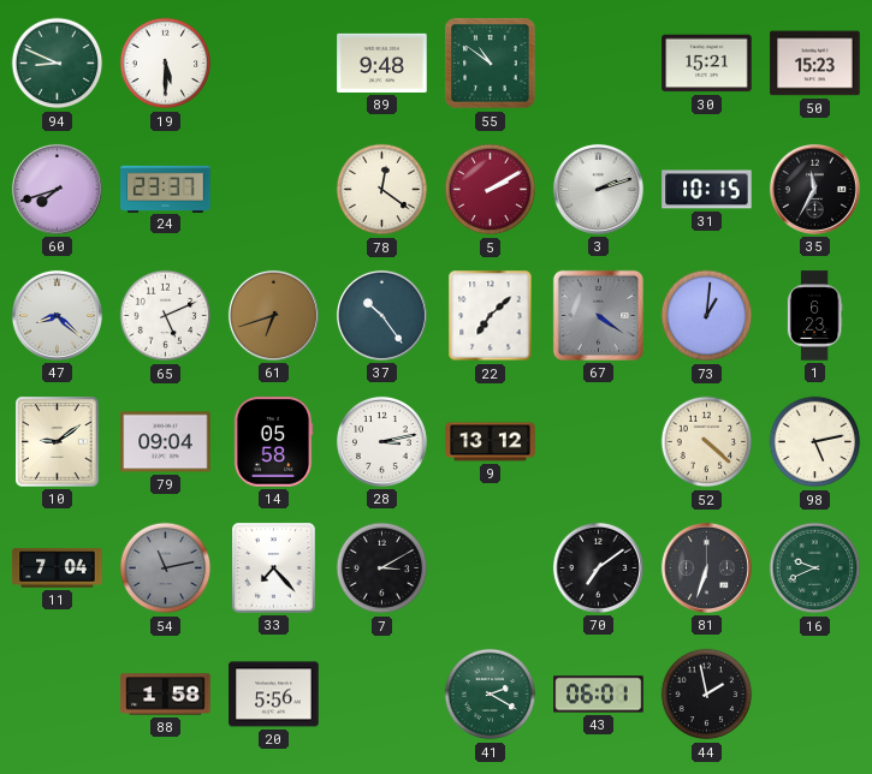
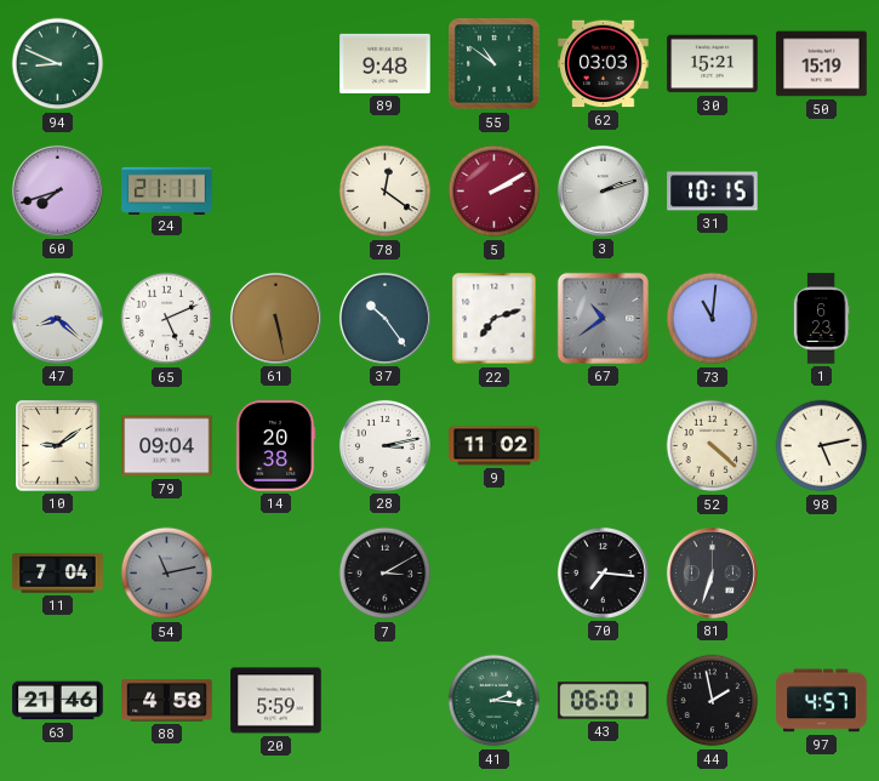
19: 5:30 -> none
62: none -> 03:03
50: 15:23 -> 15:19
24: 23:37 -> 21:11
35: 11:35 -> none
61: 6:42 -> 5:28
22: 7:08 -> 7:12
67: 4:21 -> 10:39
73: 1:01 -> 11:01
14: 05:58 -> 20:38
9: 13:12 -> 11:02
33: 7:23 -> none
70: 7:09 -> 7:16
16: 9:41 -> none
63: none -> 21:46
88: 1:58 -> 4:58
20: 5:56 -> 5:59
41: 2:20 -> 2:16
97: none -> 4:57
